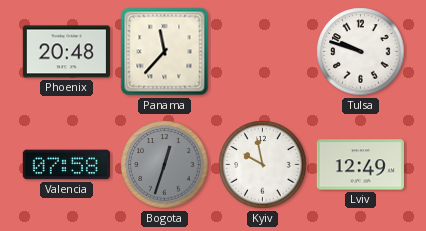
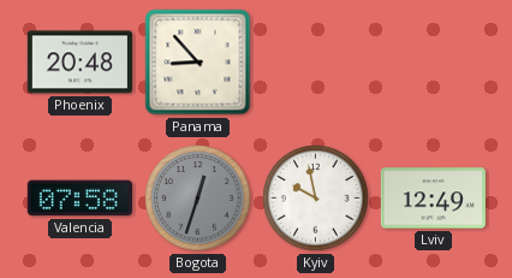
Panama: 11:37 -> 8:53
Tulsa: 9:48 -> none
